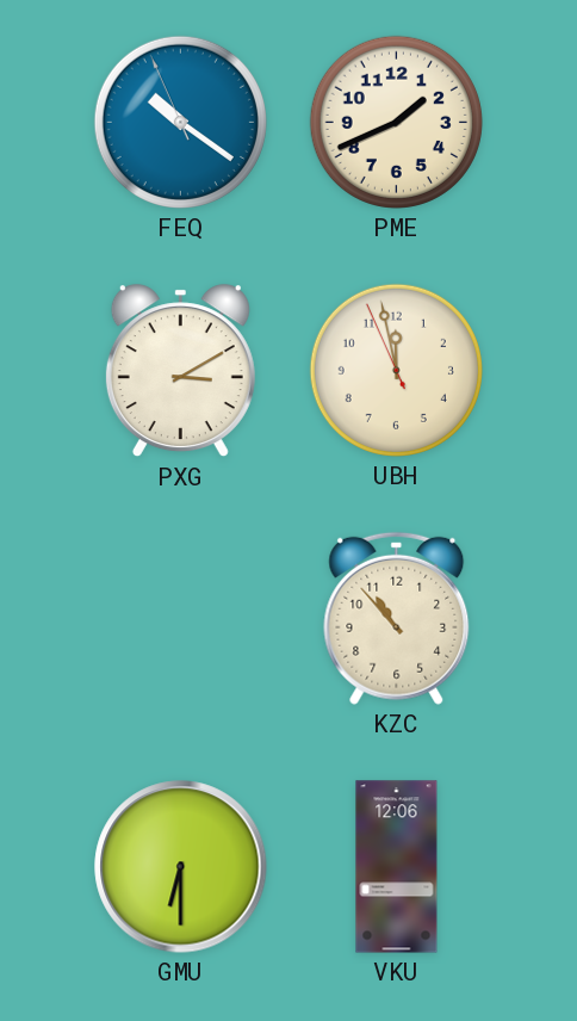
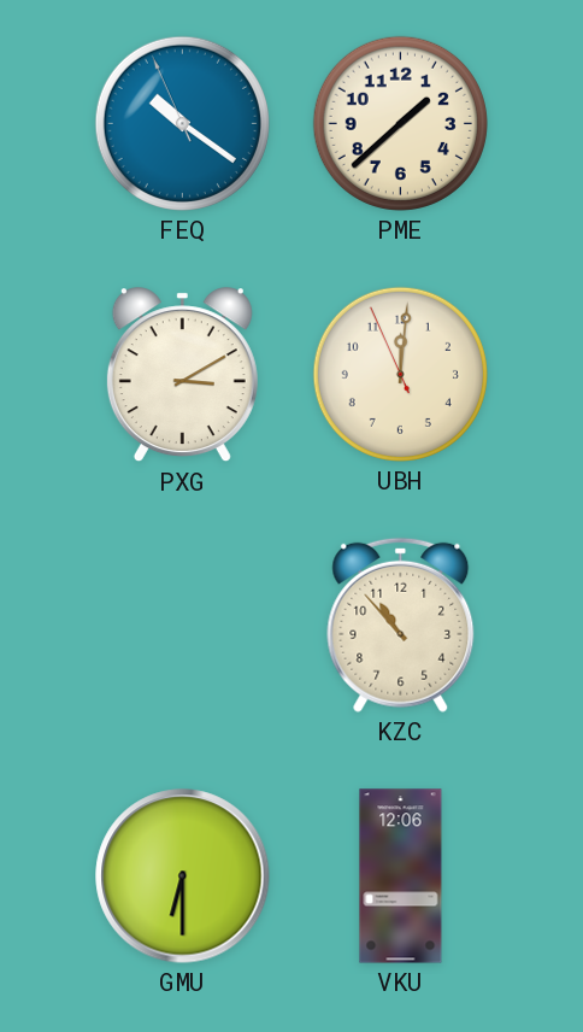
PME: 1:41 -> 1:38
UBH: 11:57 -> 12:00
